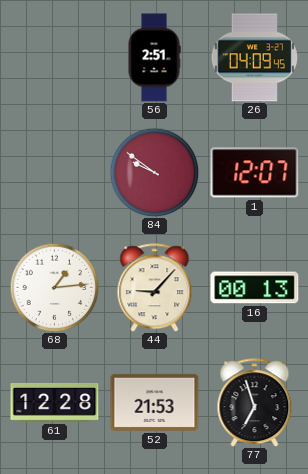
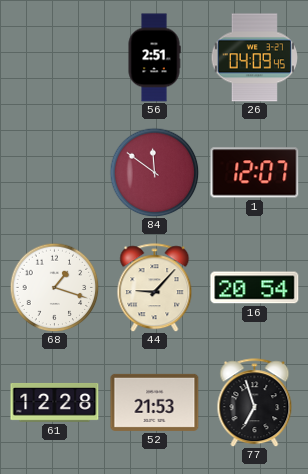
84: 9:51 -> 11:51
68: 1:14 -> 1:18
16: 00:13 -> 20:54
